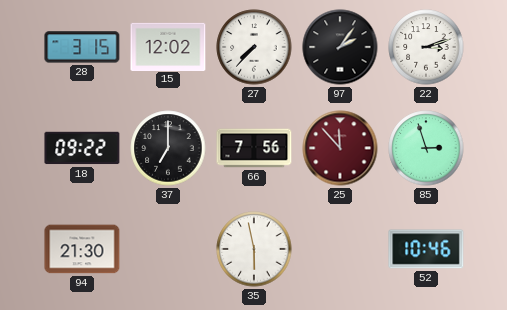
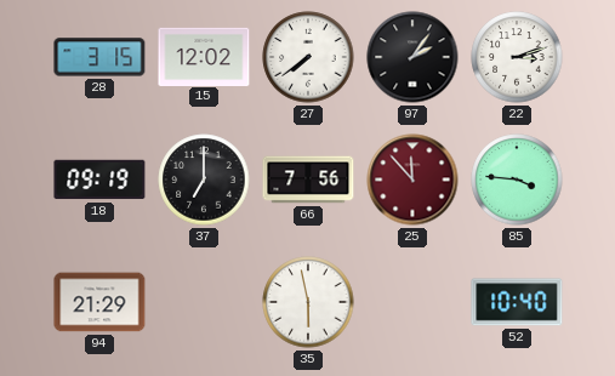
27: 7:37 -> 7:39
18: 09:22 -> 09:19
85: 2:57 -> 3:46
94: 21:30 -> 21:29
52: 10:46 -> 10:40
